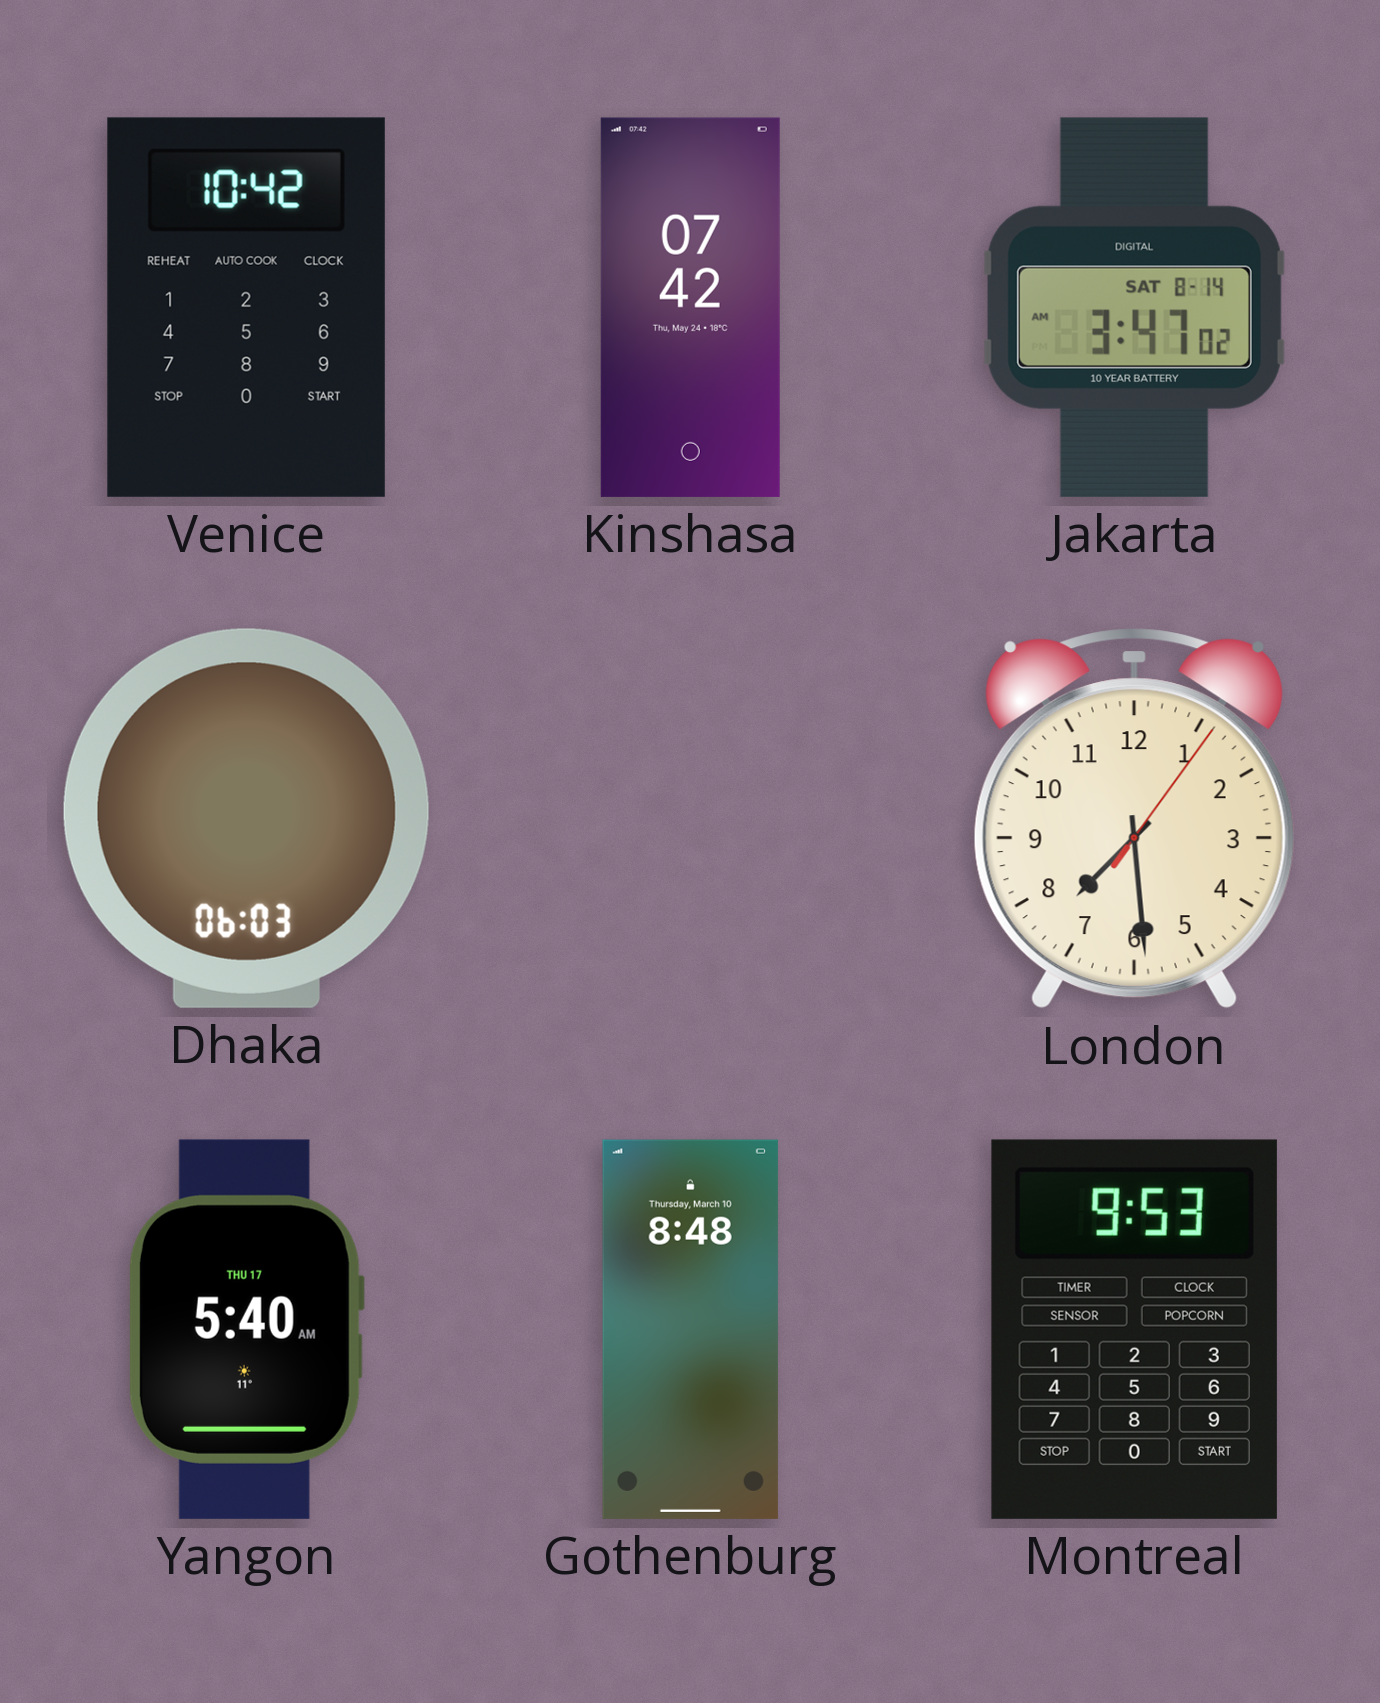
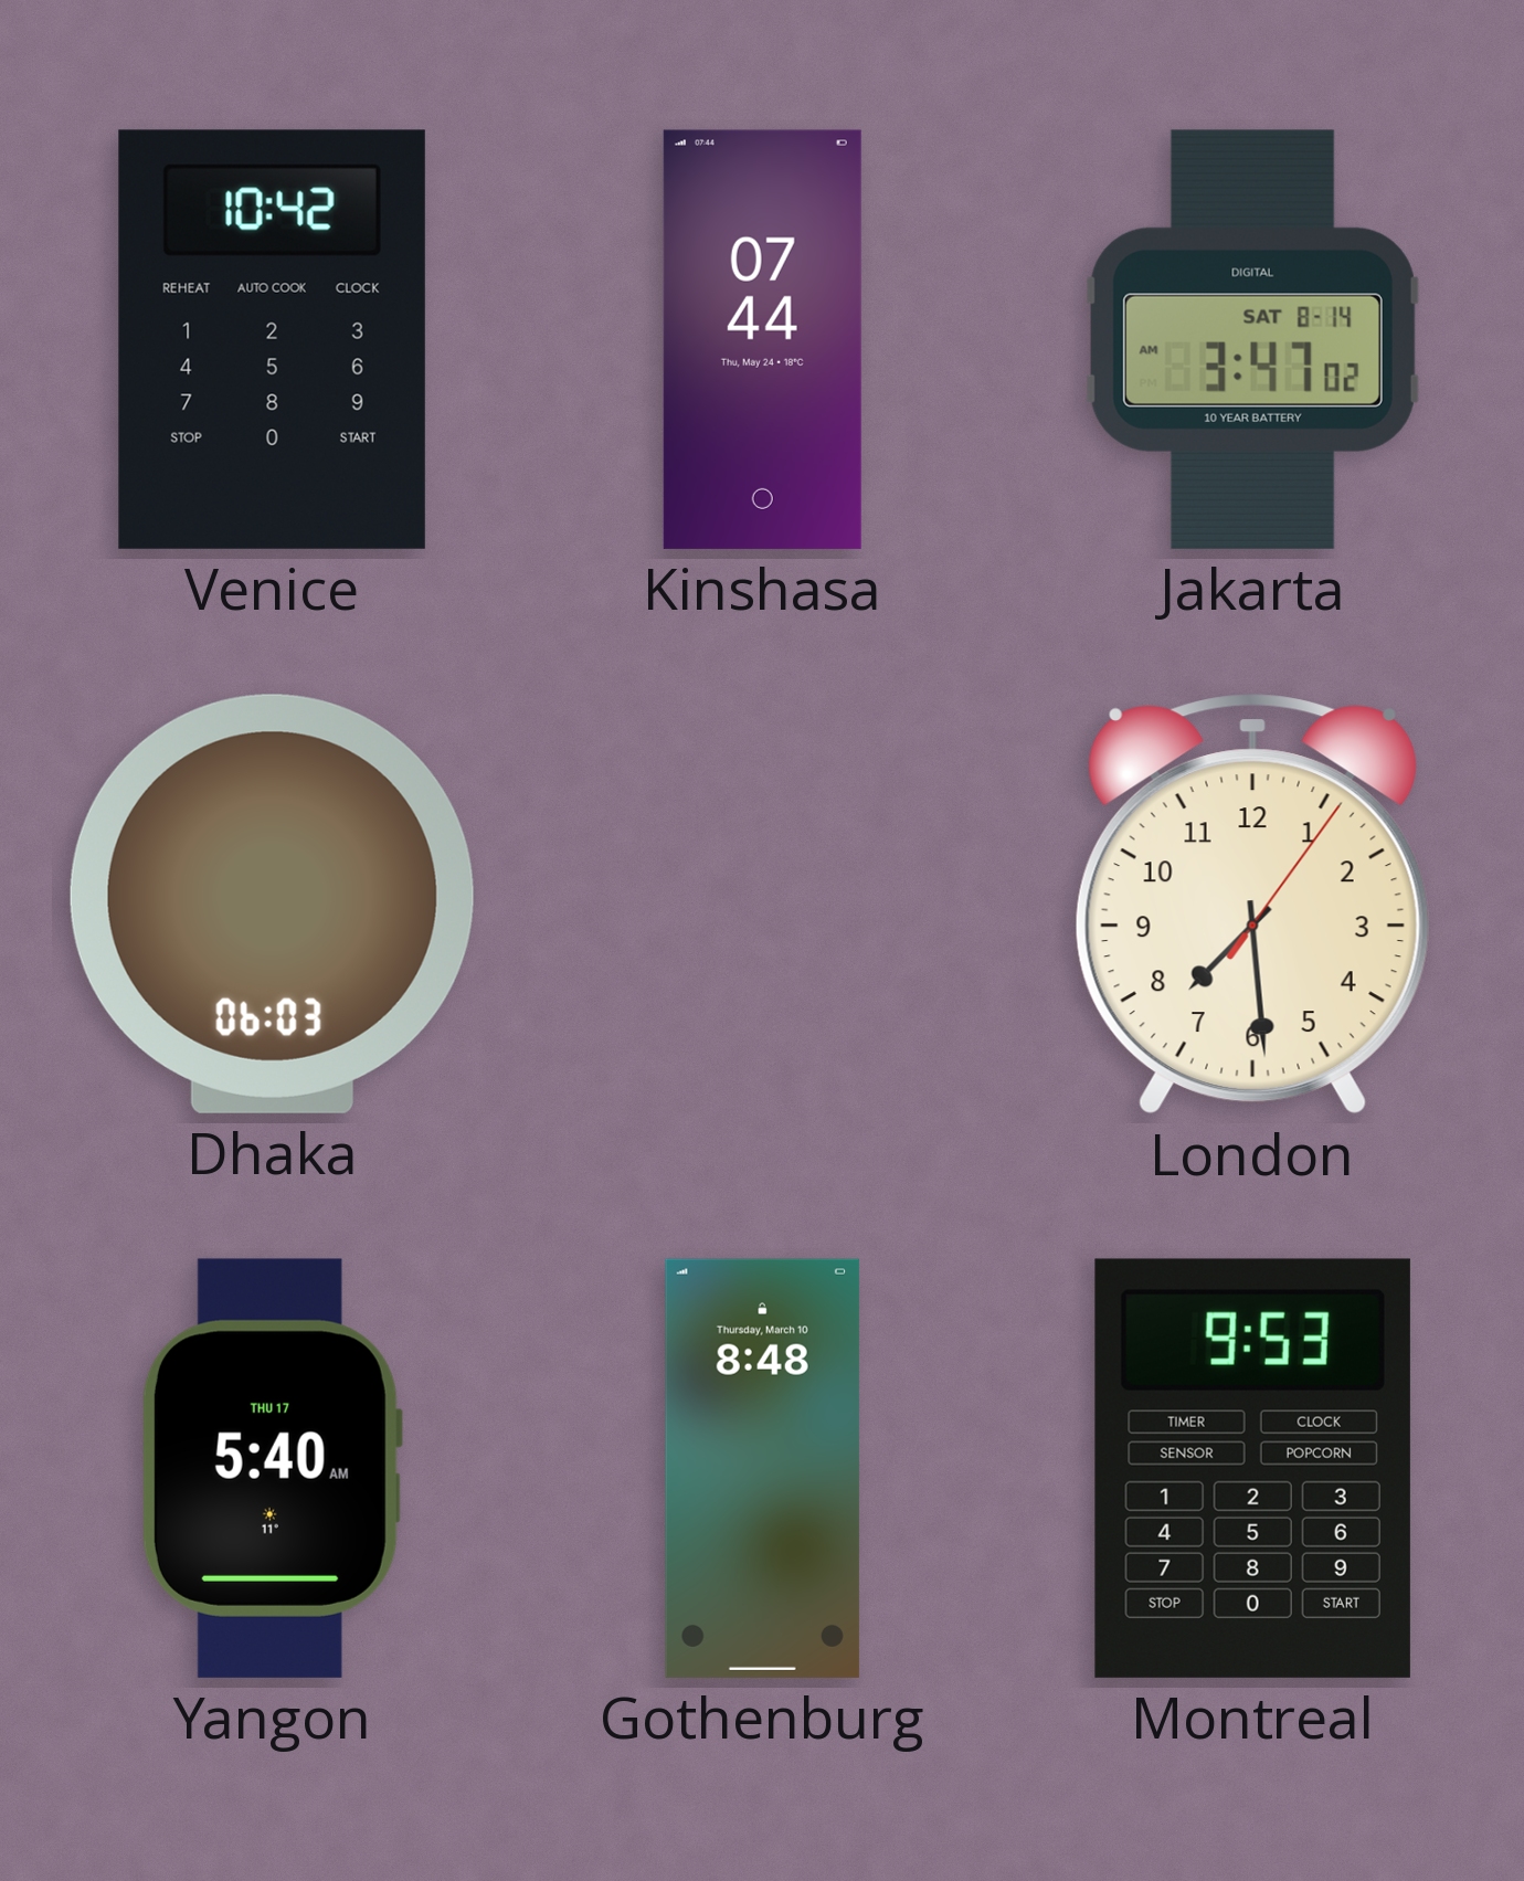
Kinshasa: 07:42 -> 07:44
